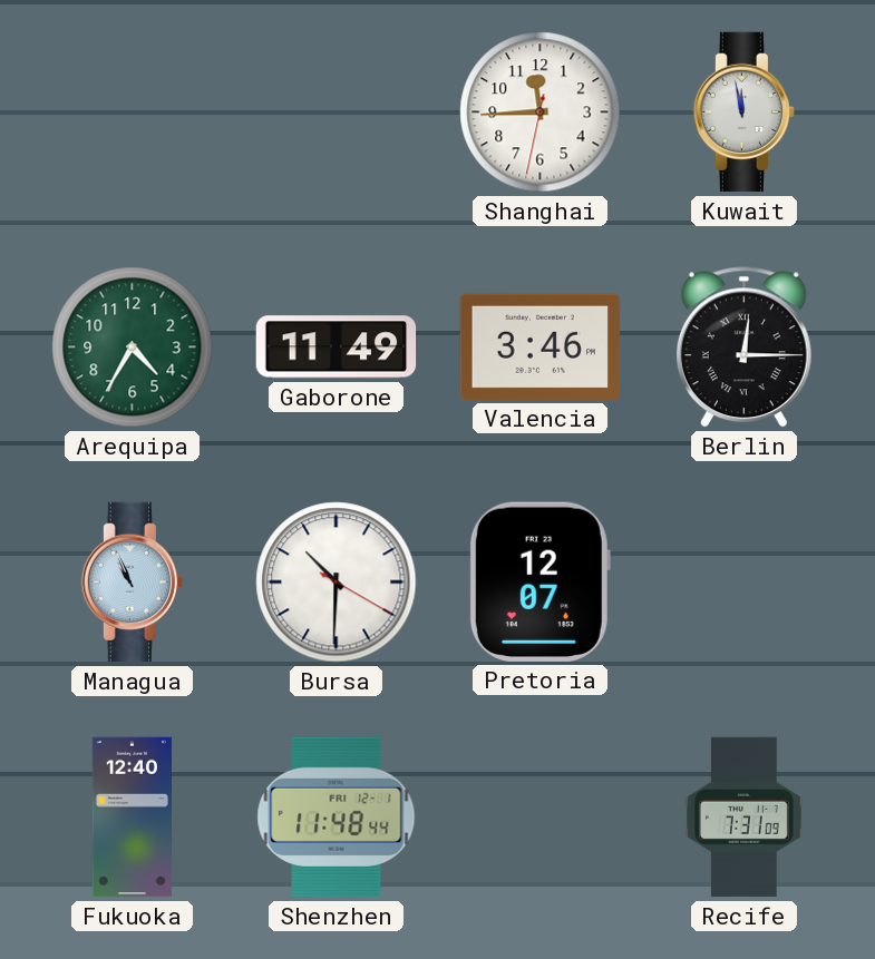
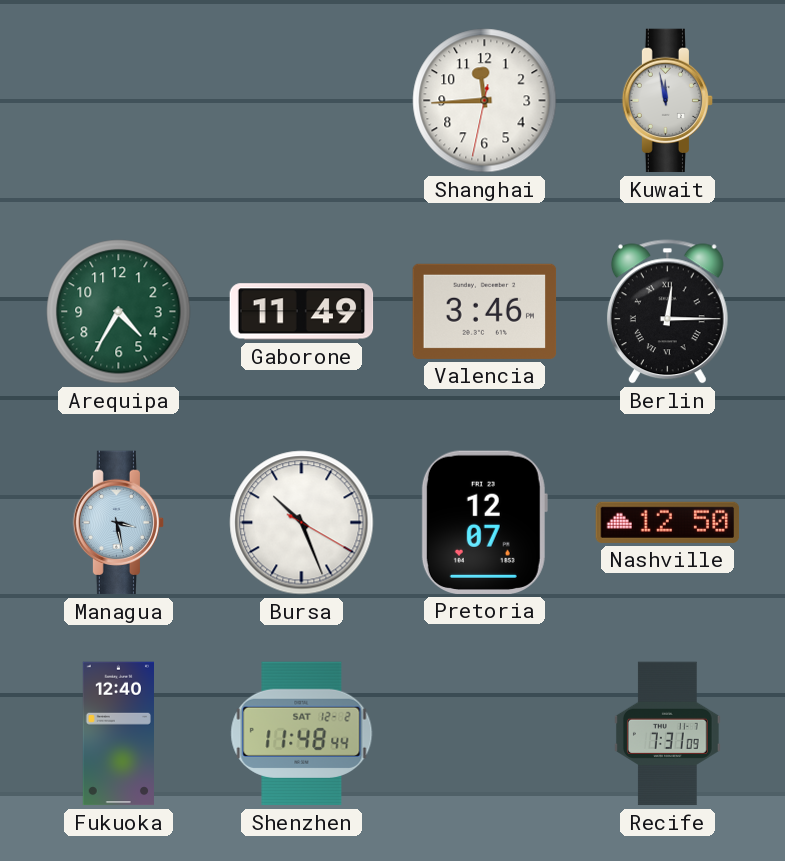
Managua: 10:56 -> 3:28
Bursa: 10:30 -> 10:26
Nashville: none -> 12:50
Shenzhen date: FRI 12-1 -> SAT 12-2
